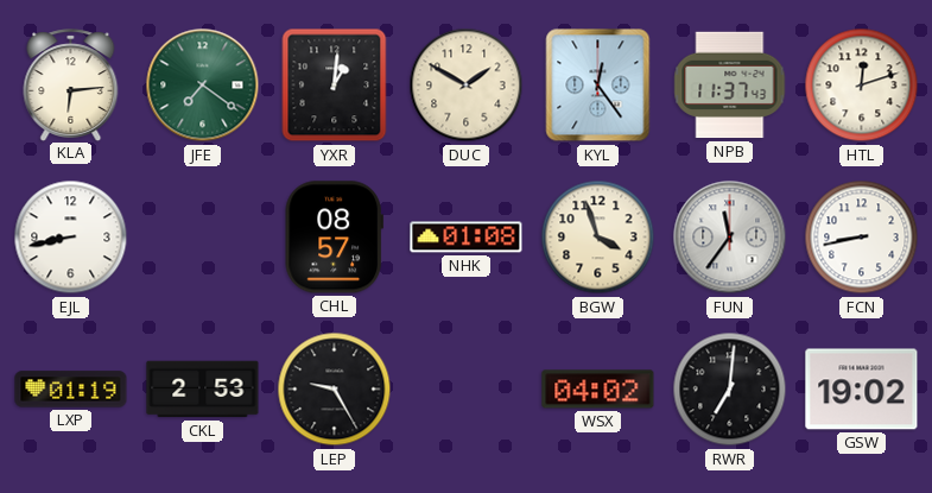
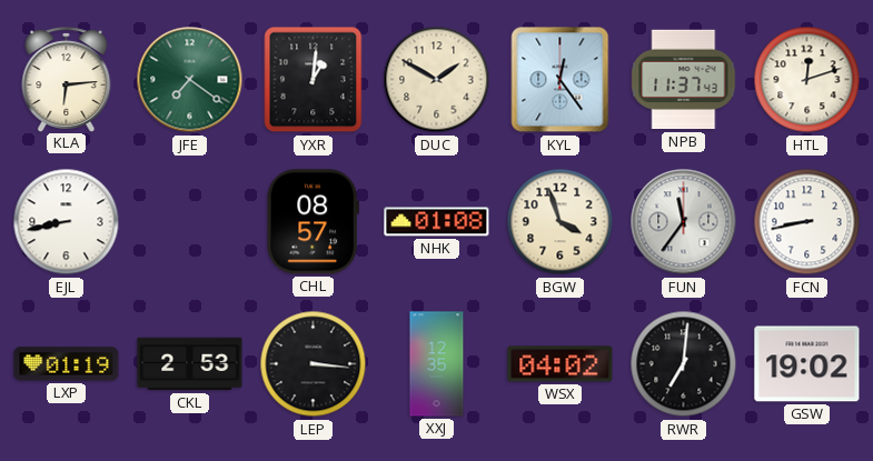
LEP: 9:25 -> 3:16
XXJ: none -> 12:35
